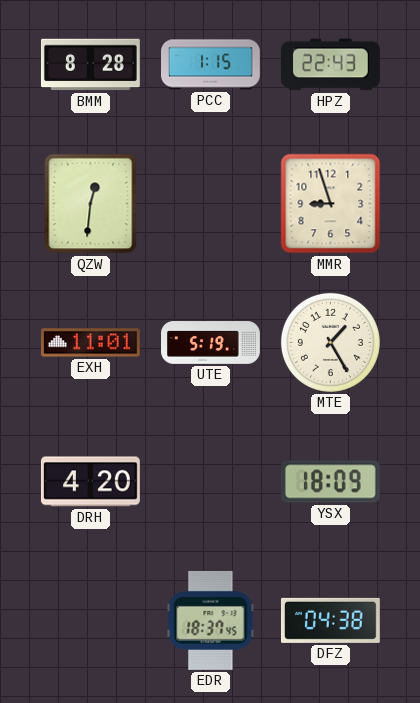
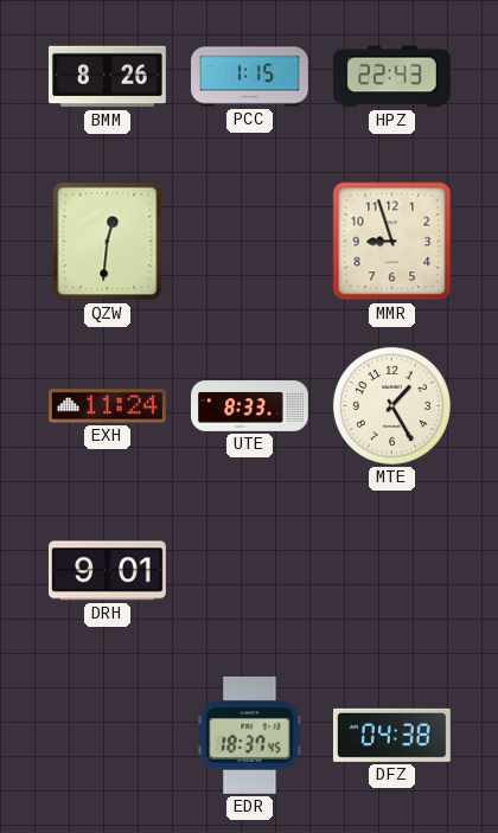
BMM: 8:28 -> 8:26
EXH: 11:01 -> 11:24
UTE: 5:19 -> 8:33
DRH: 4:20 -> 9:01
YSX: 18:09 -> none
